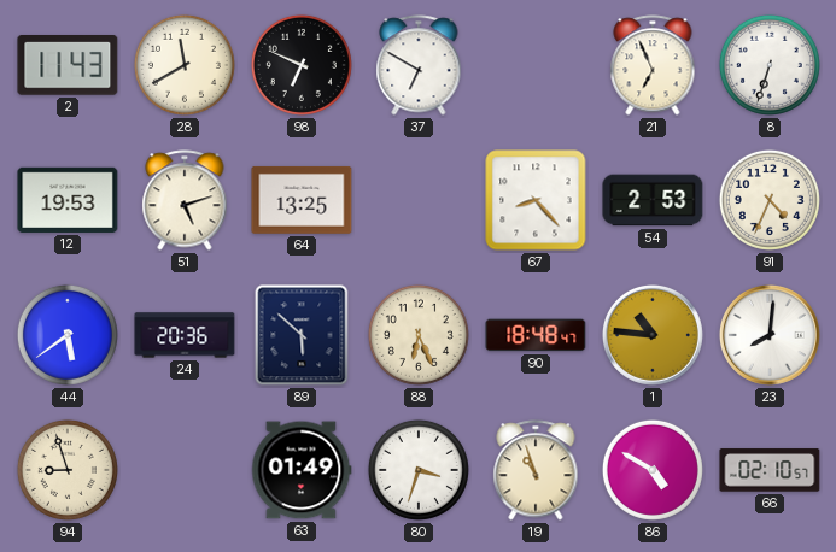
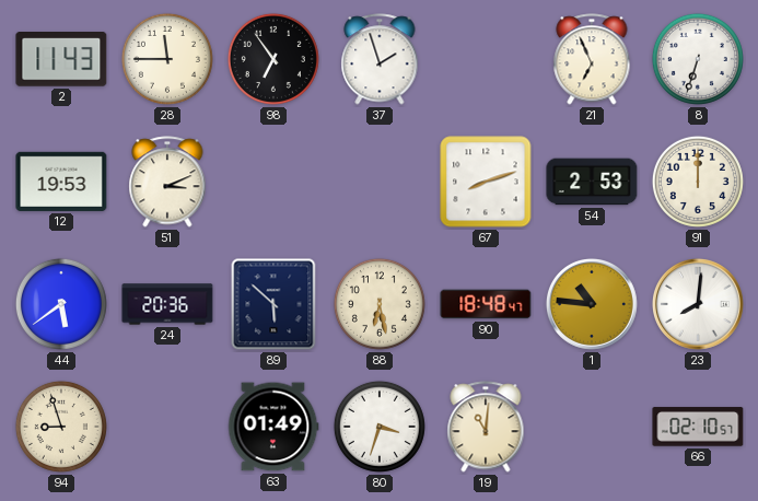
28: 11:40 -> 11:45
98: 6:49 -> 6:54
37: 6:50 -> 1:57
51: 5:12 -> 3:11
64: 13:25 -> none
67: 8:23 -> 8:12
91: 4:34 -> 12:00
88: 6:26 -> 6:28
19: 10:57 -> 11:01
86: 4:50 -> none
